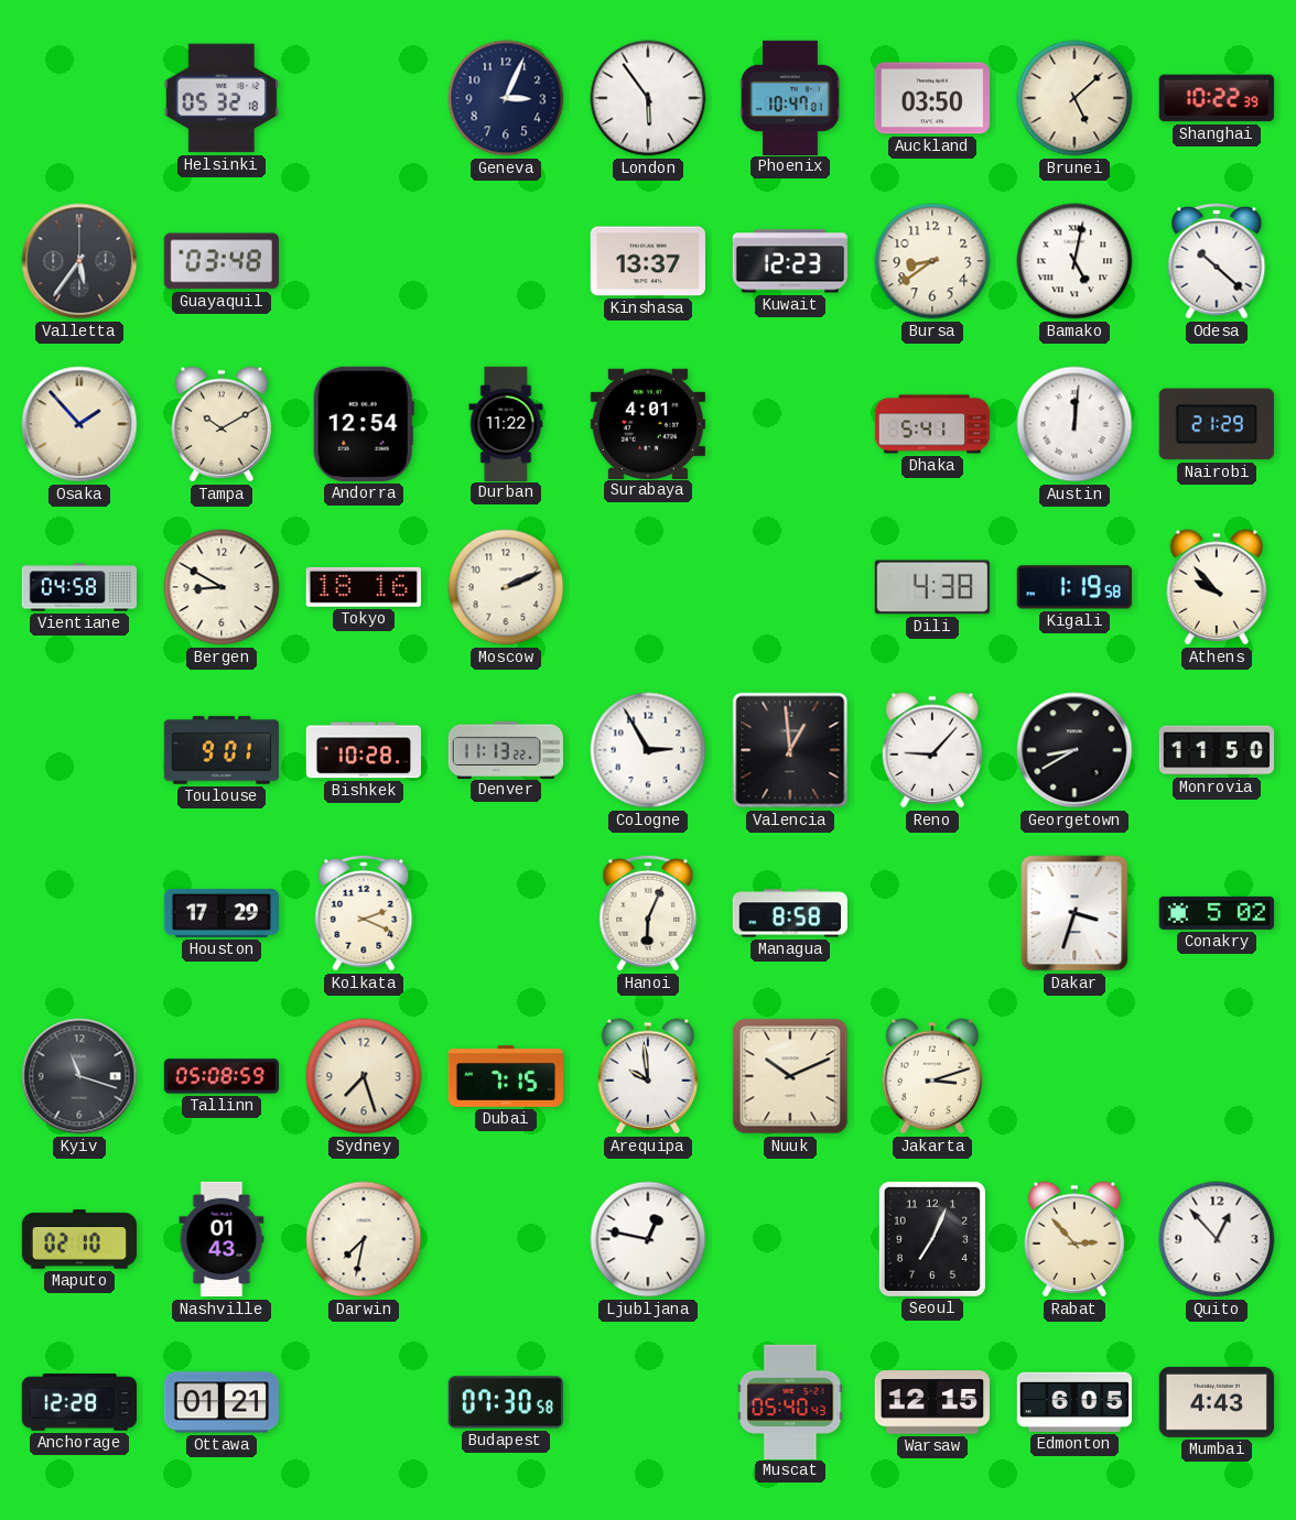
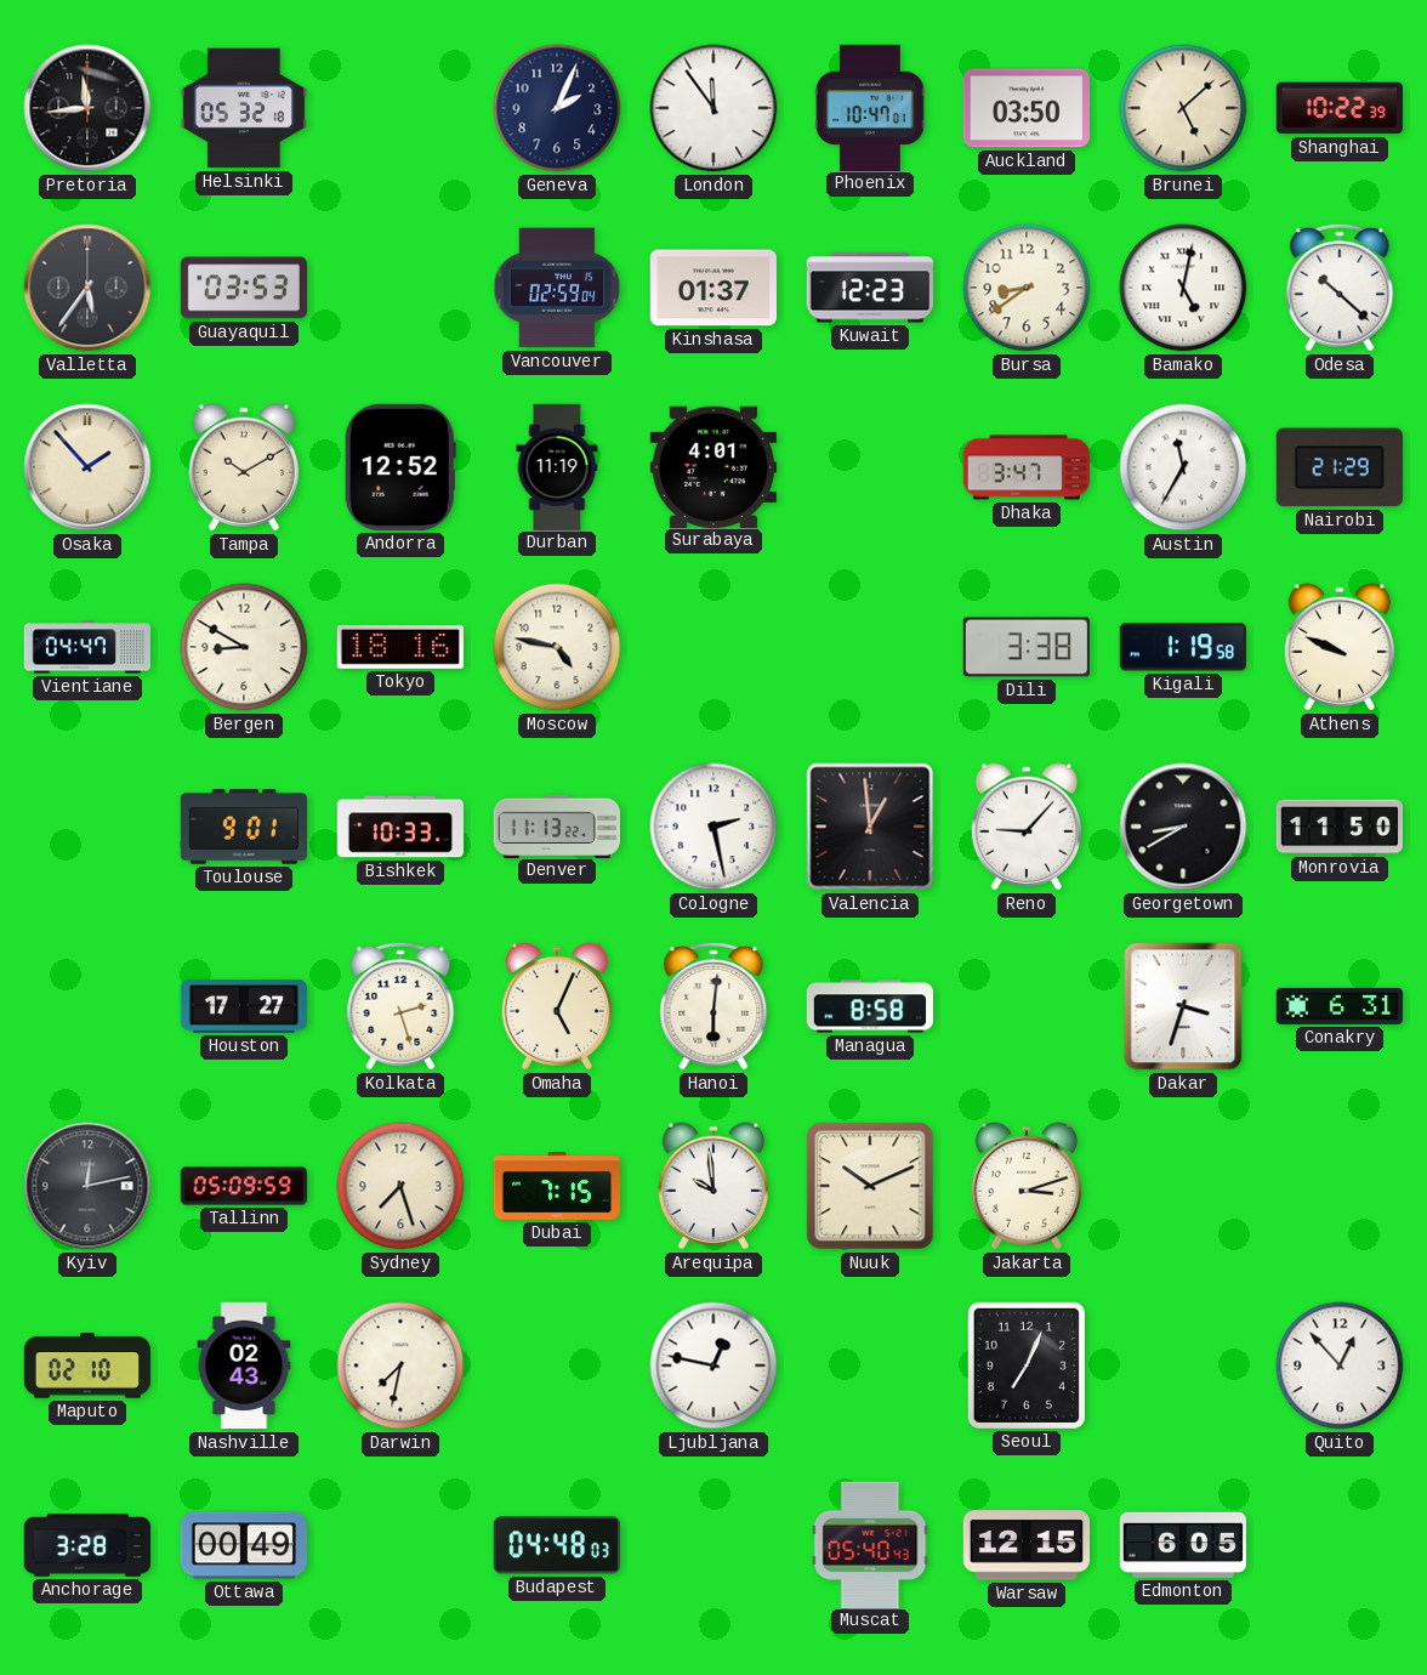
Pretoria: none -> 11:44
Geneva: 3:04 -> 2:04
London: 5:54 -> 11:54
Guayaquil: 03:48 -> 03:53
Vancouver: none -> 02:59
Kinshasa: 13:37 -> 01:37
Andorra: 12:54 -> 12:52
Durban: 11:22 -> 11:19
Dhaka: 5:41 -> 3:47
Austin: 12:01 -> 11:35
Vientiane: 04:58 -> 04:47
Moscow: 2:11 -> 4:47
Dili: 4:38 -> 3:38
Athens: 9:53 -> 9:49
Bishkek: 10:28 -> 10:33
Cologne: 2:55 -> 2:28
Houston: 17:29 -> 17:27
Kolkata: 2:19 -> 2:27
Omaha: none -> 5:04
Hanoi: 6:04 -> 6:01
Conakry: 5:02 -> 6:31
Kyiv: 11:18 -> 12:13
Tallinn: 05:08 -> 05:09
Nashville: 01:43 -> 02:43
Rabat: 2:53 -> none
Anchorage: 12:28 -> 3:28
Ottawa: 01:21 -> 00:49
Budapest: 07:30 -> 04:48
Mumbai: 4:43 -> none
